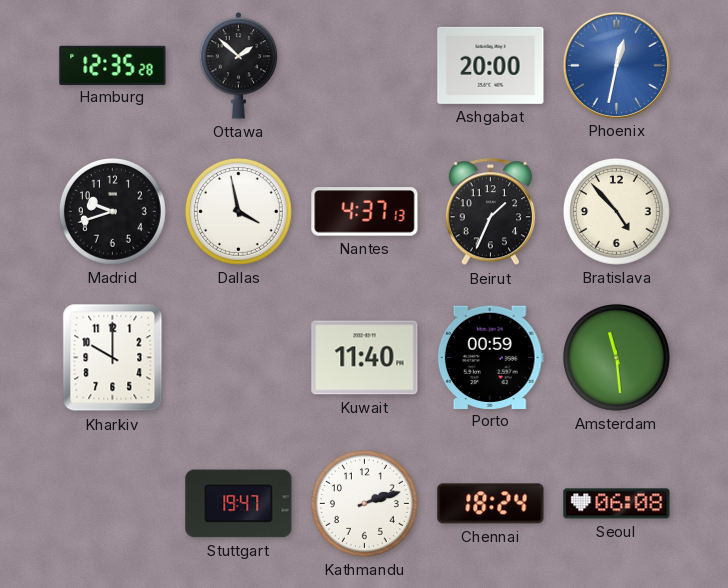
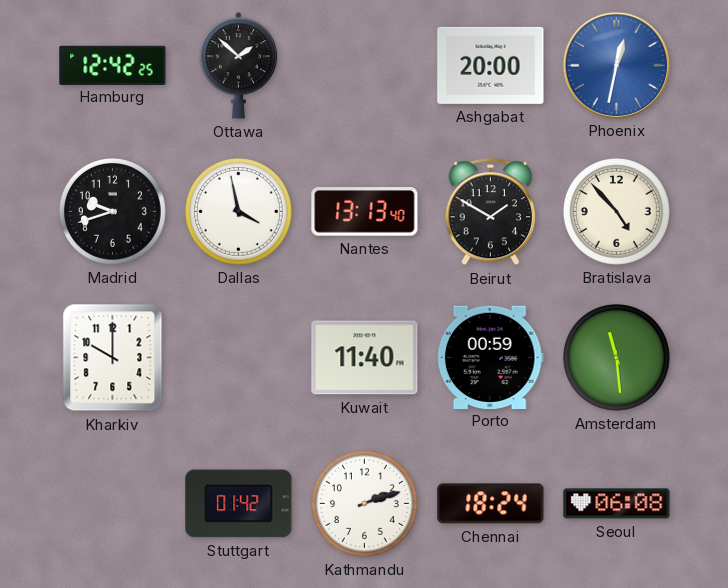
Hamburg: 12:35 -> 12:42
Nantes: 4:37 -> 13:13
Beirut: 1:34 -> 1:50
Stuttgart: 19:47 -> 01:42
